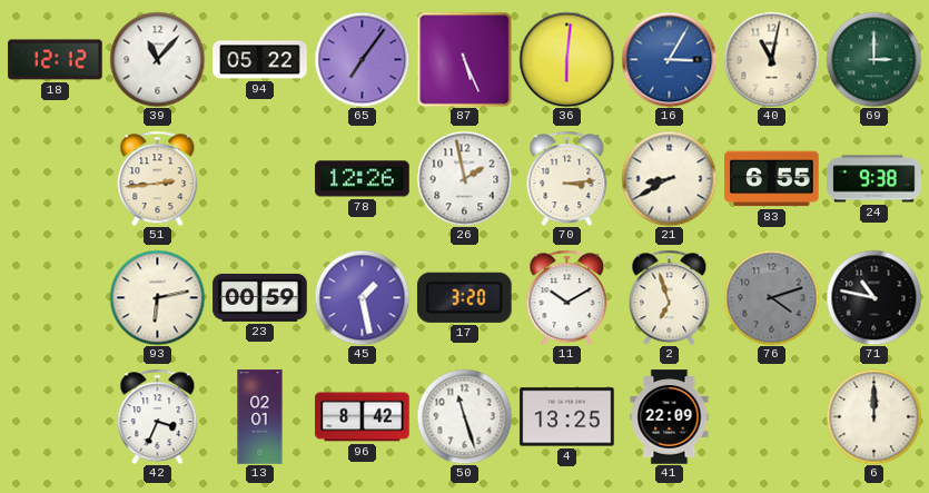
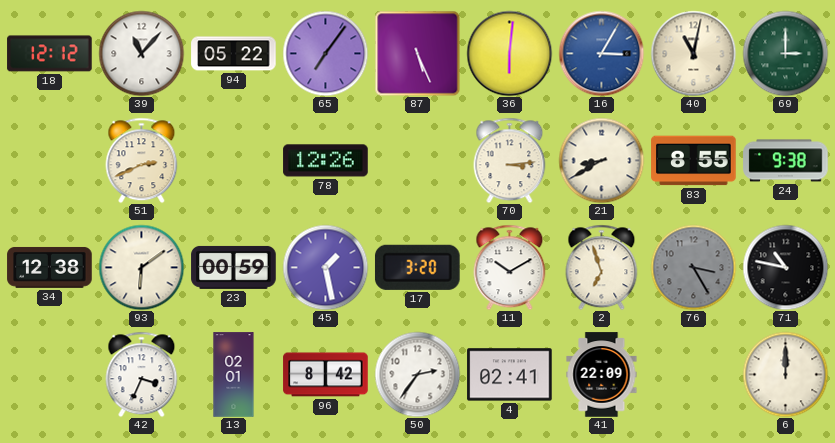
51: 2:44 -> 2:41
26: 1:58 -> none
83: 6:55 -> 8:55
34: none -> 12:38
93: 6:13 -> 6:09
76: 4:12 -> 3:25
50: 11:27 -> 2:36
4: 13:25 -> 02:41
